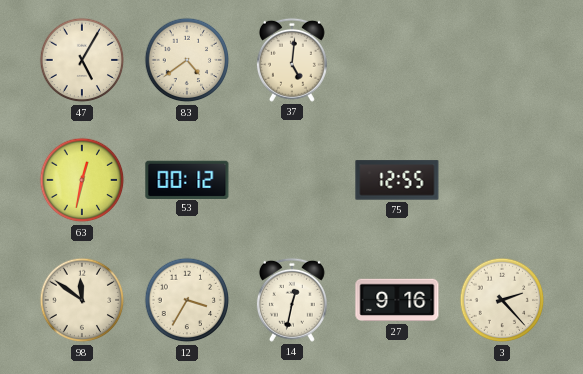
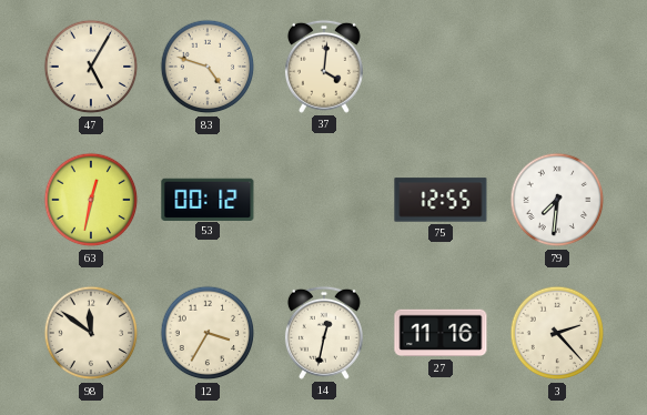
83: 4:39 -> 4:48
37: 5:01 -> 4:01
79: none -> 7:31
27: 9:16 -> 11:16
